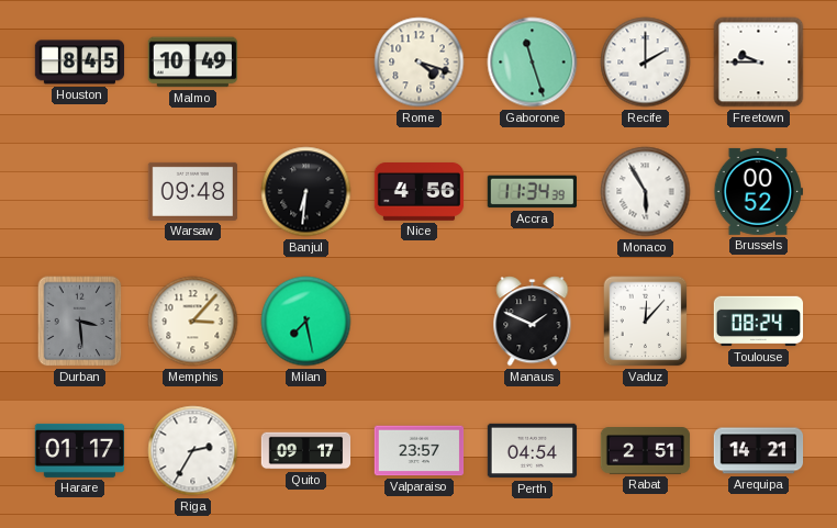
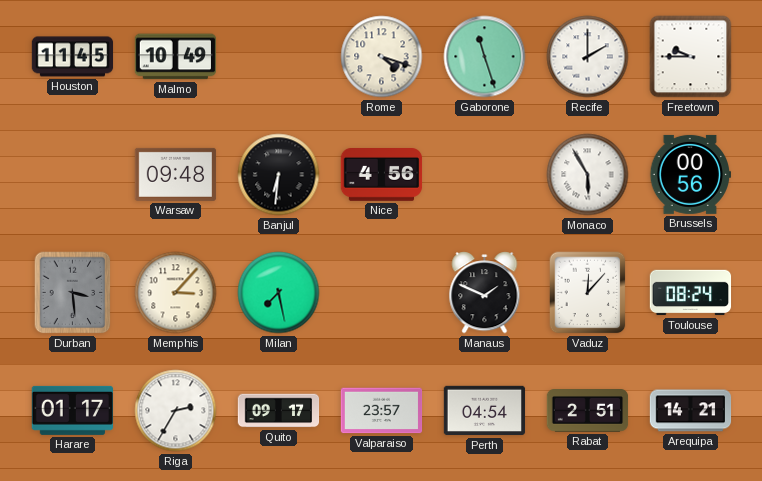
Houston: 8:45 -> 11:45
Accra: 11:34 -> none
Brussels: 00:52 -> 00:56
